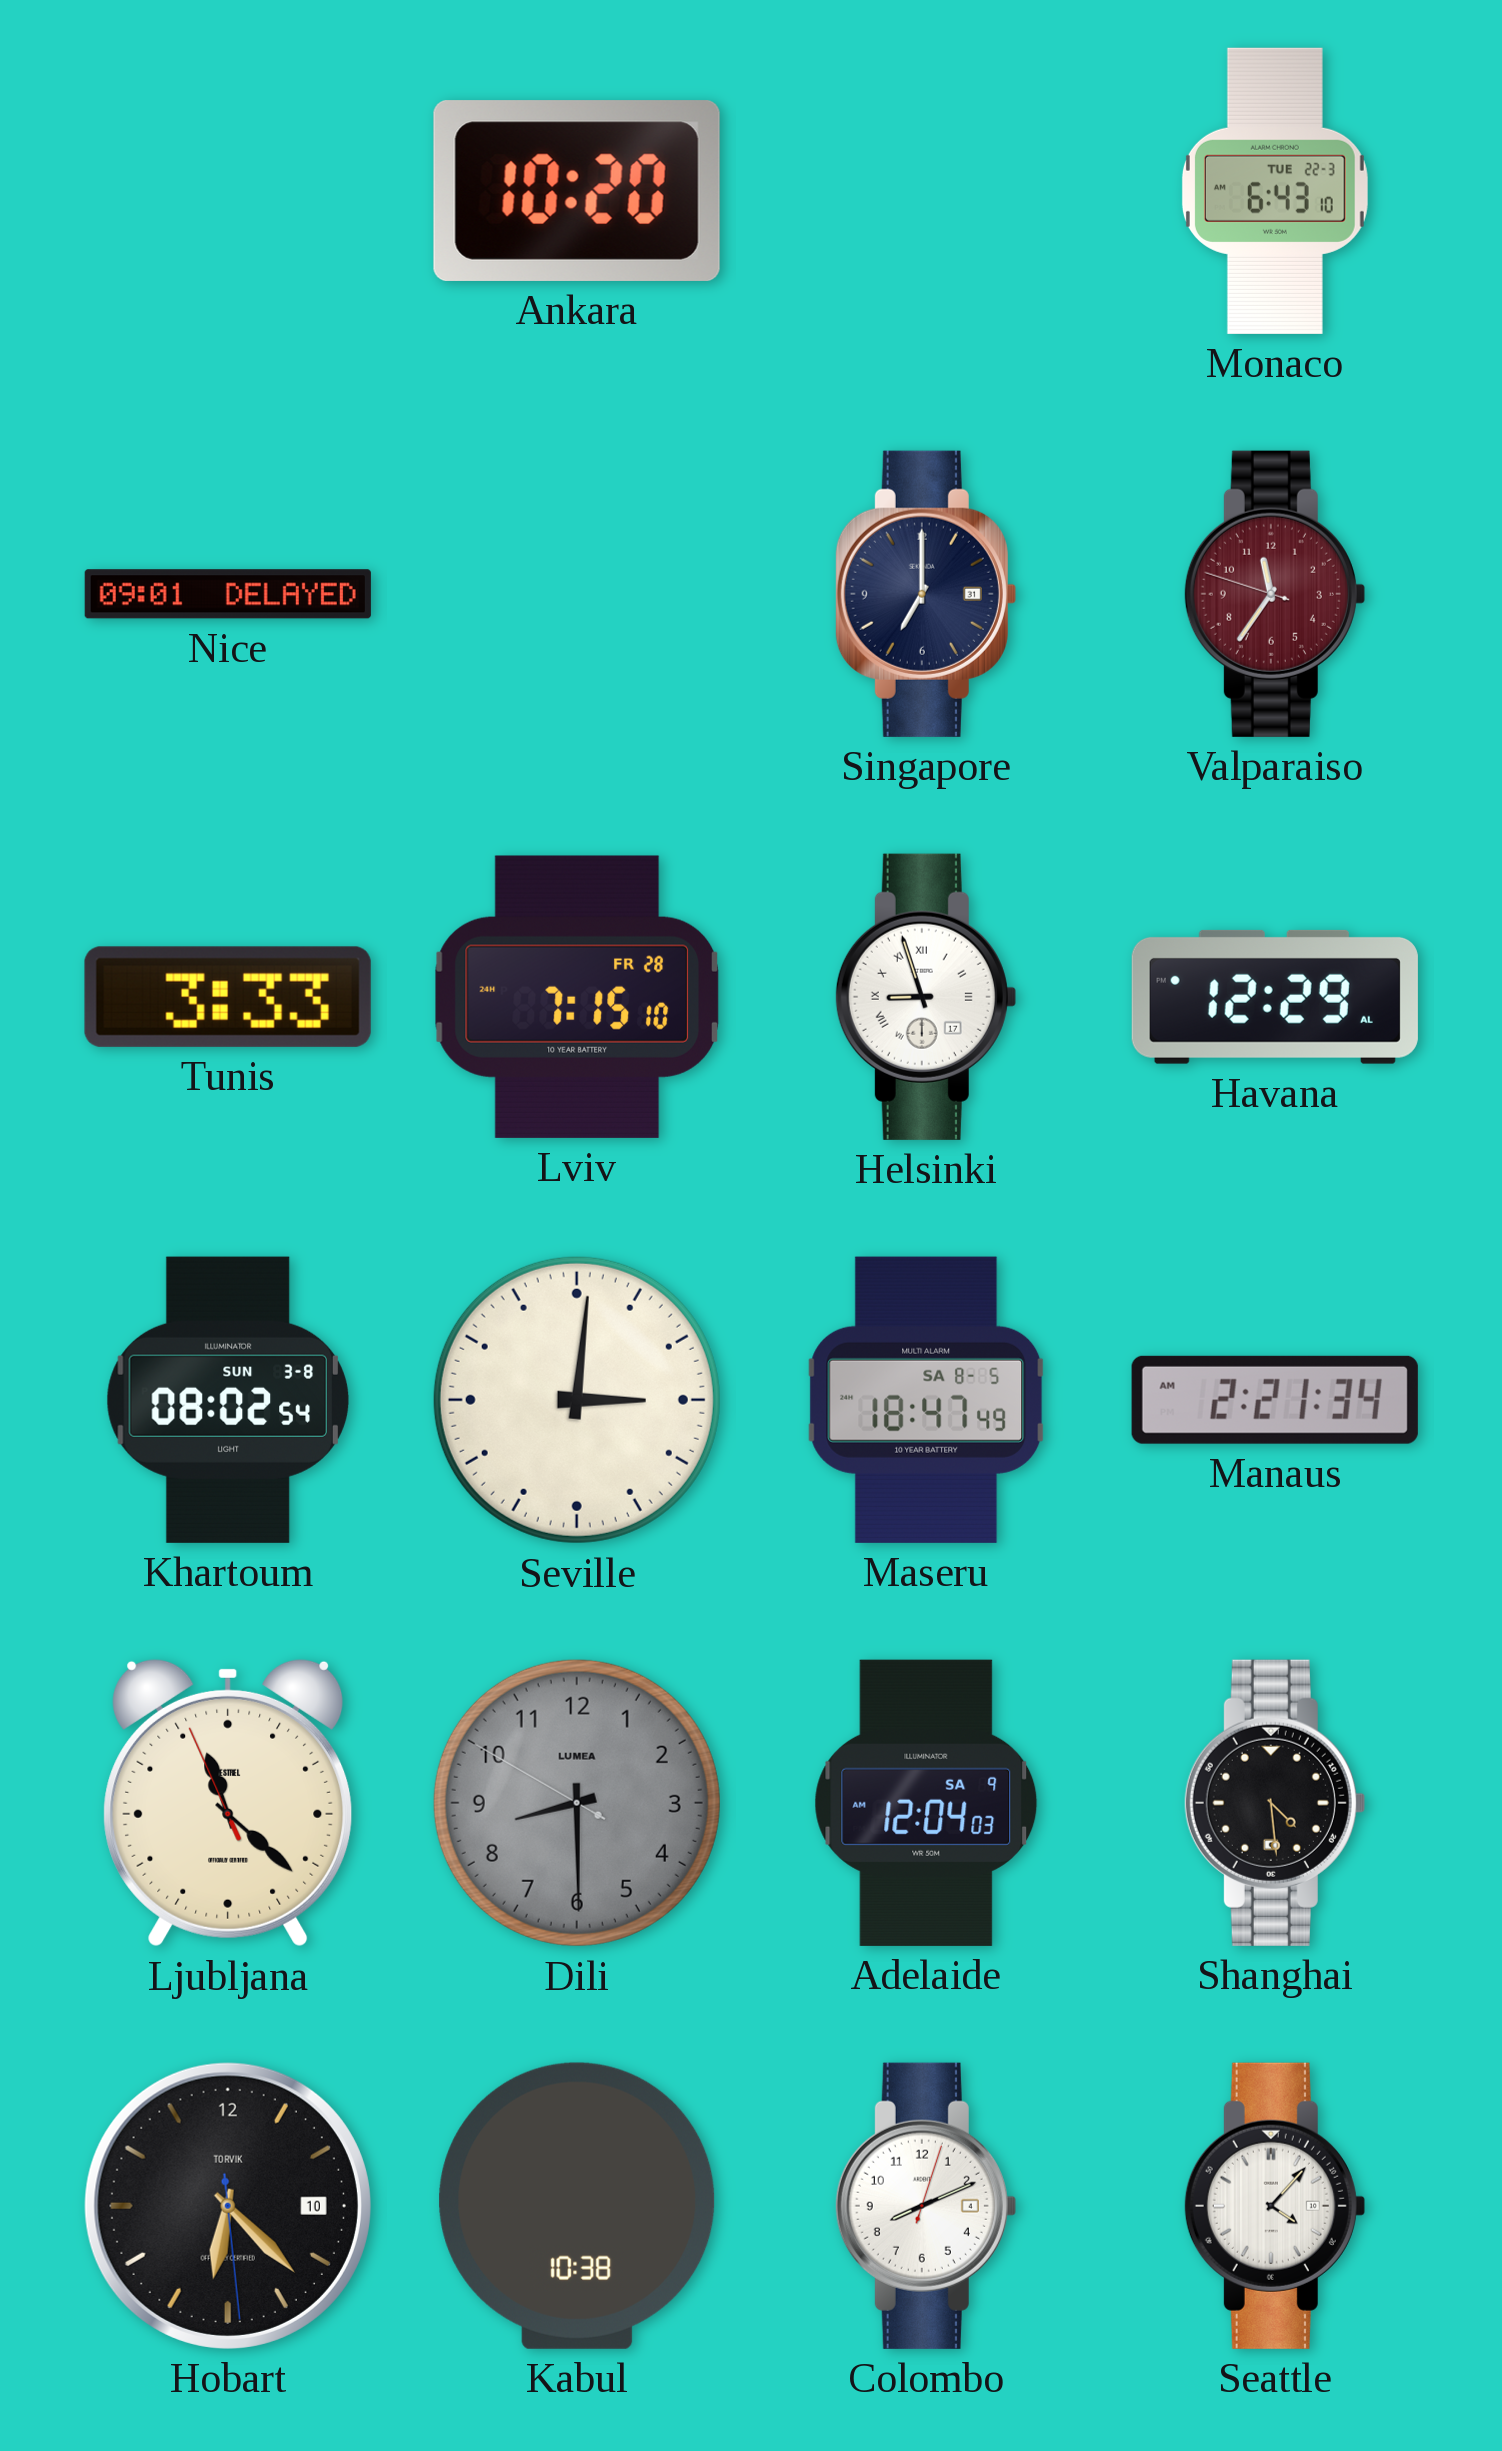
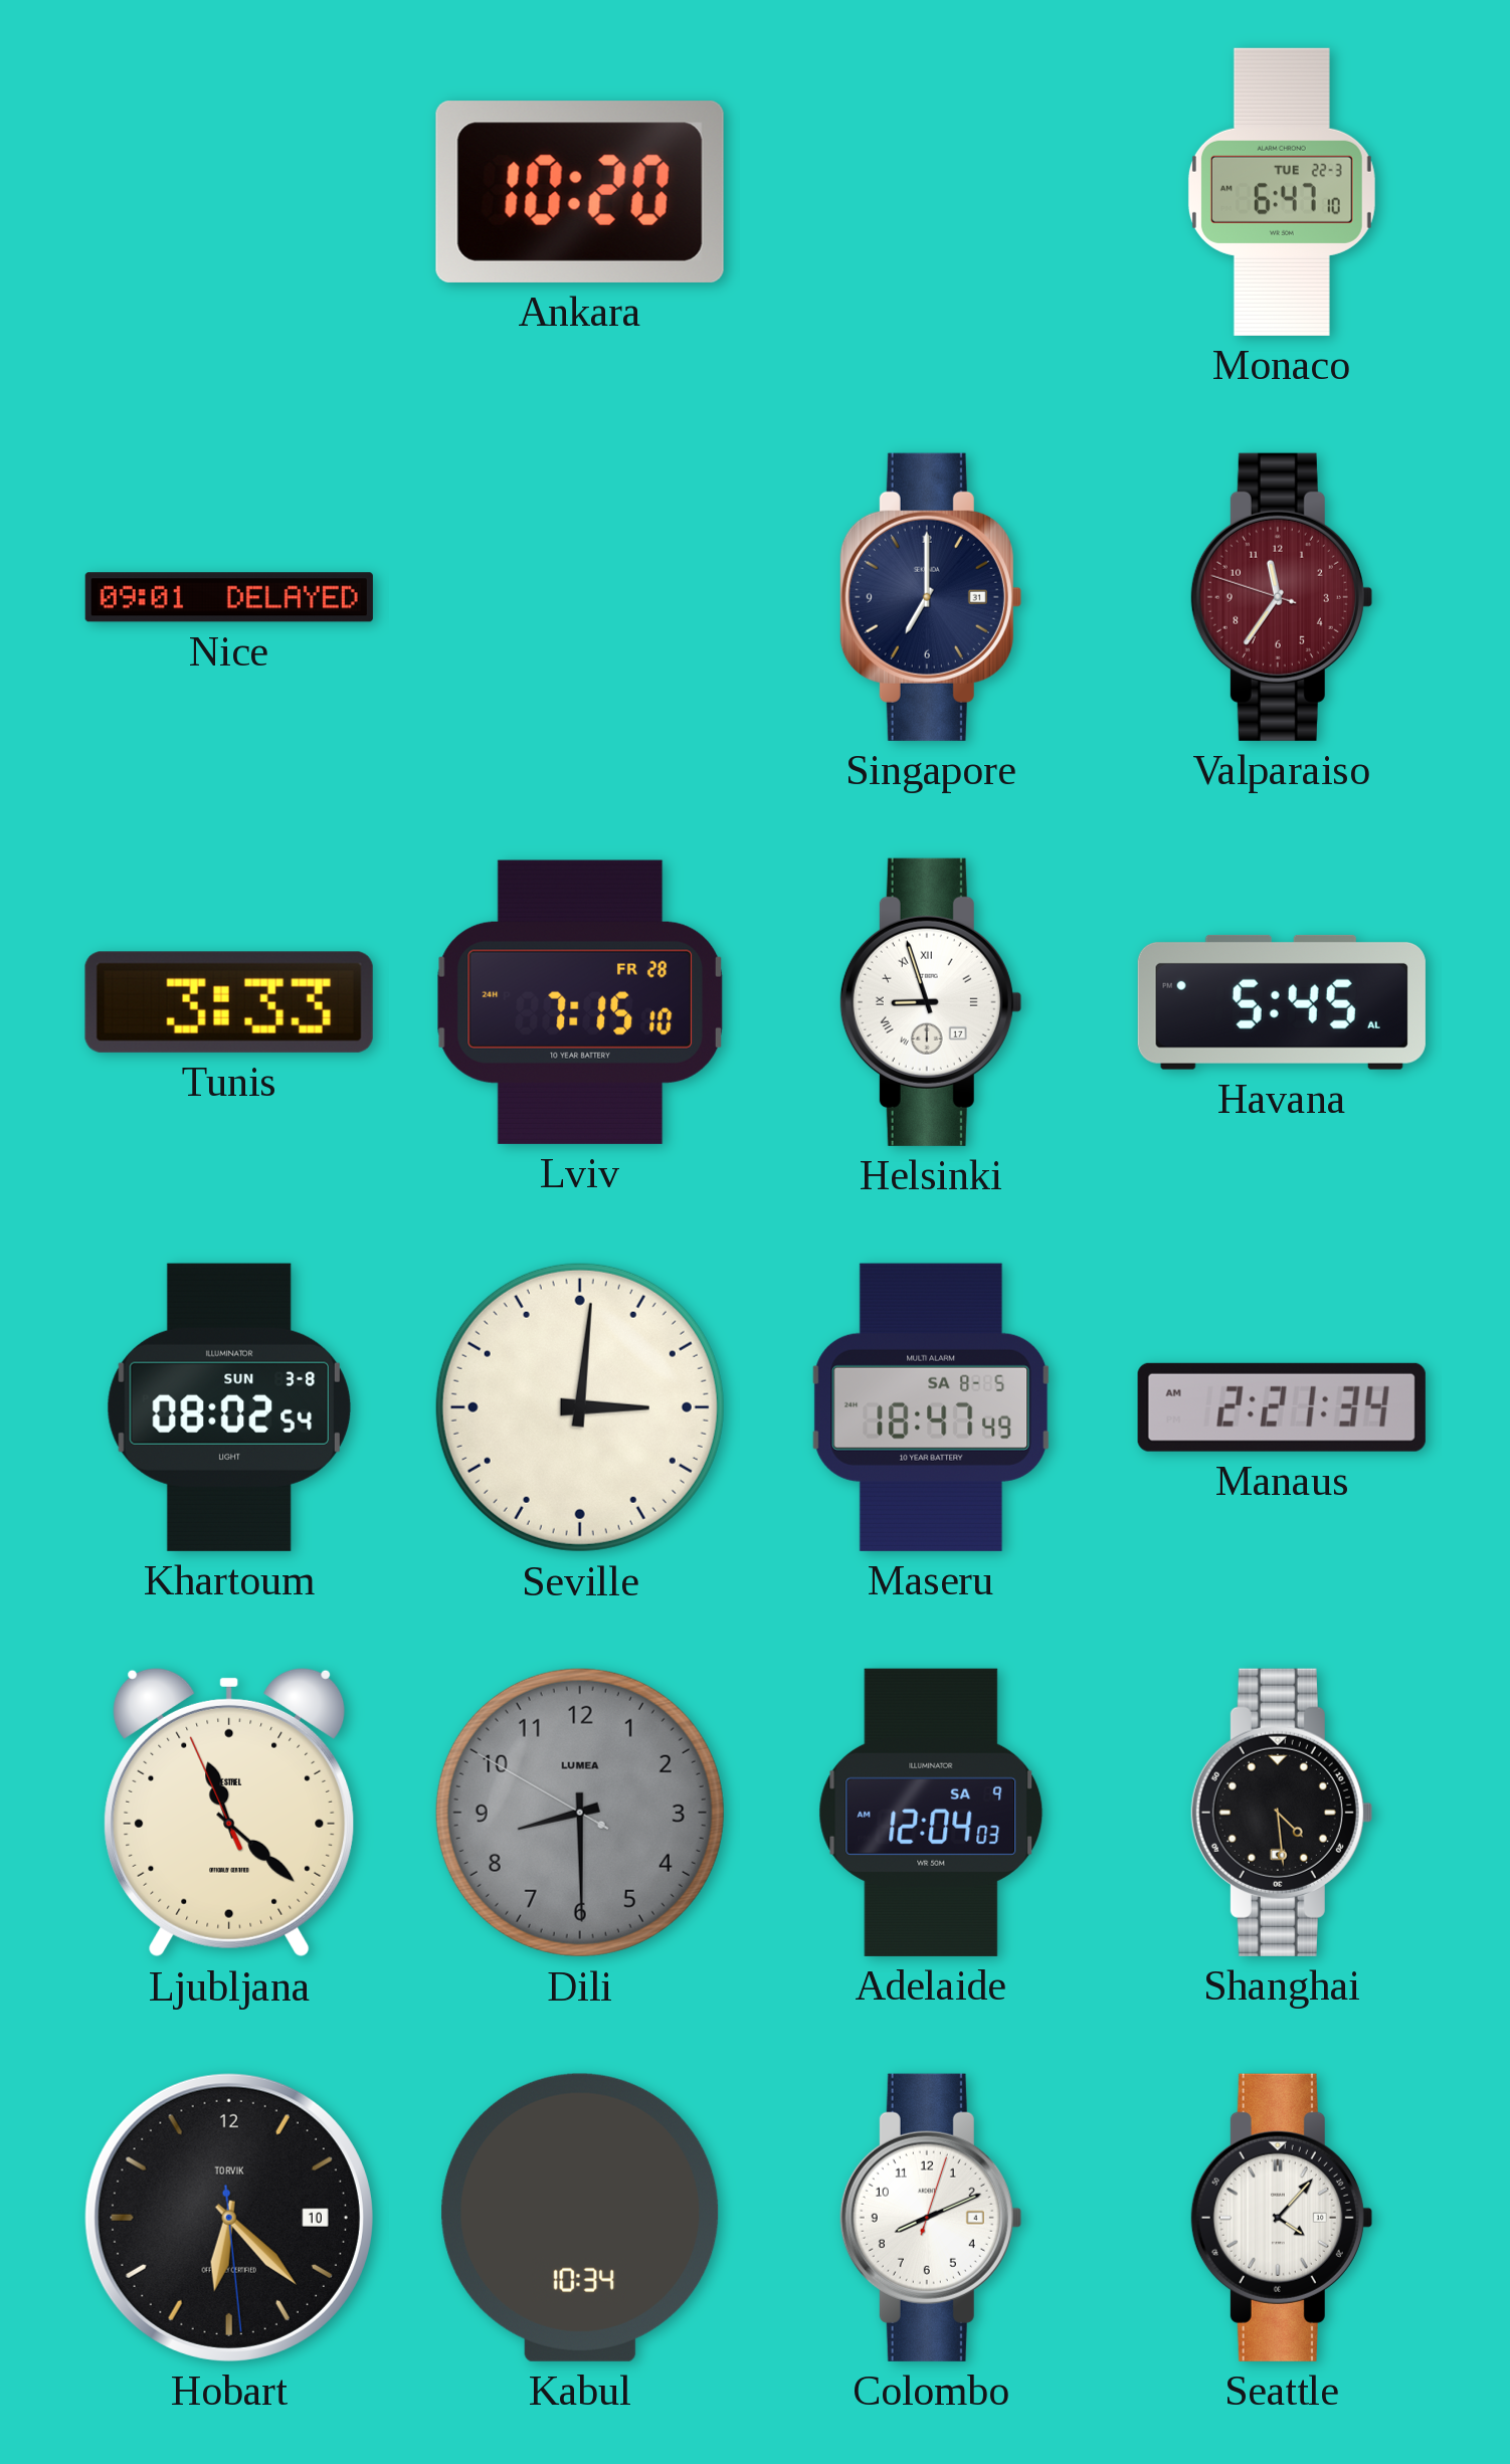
Monaco: 6:43 -> 6:47
Havana: 12:29 -> 5:45
Kabul: 10:38 -> 10:34
